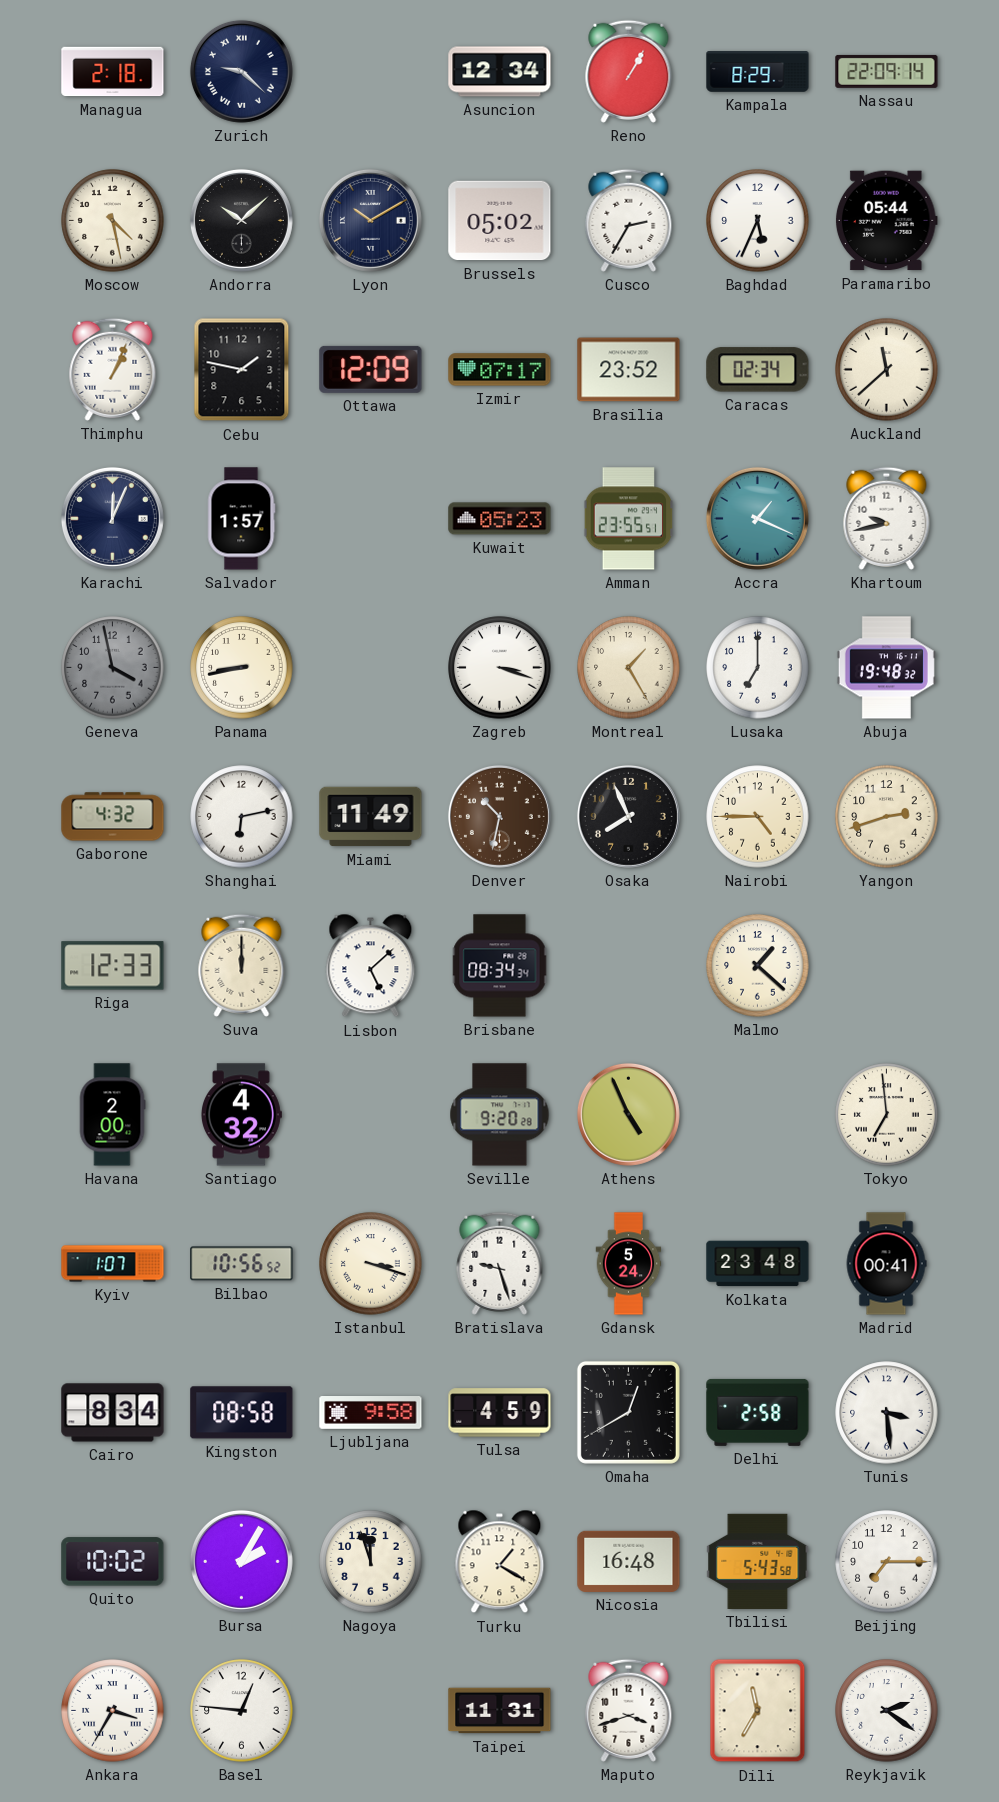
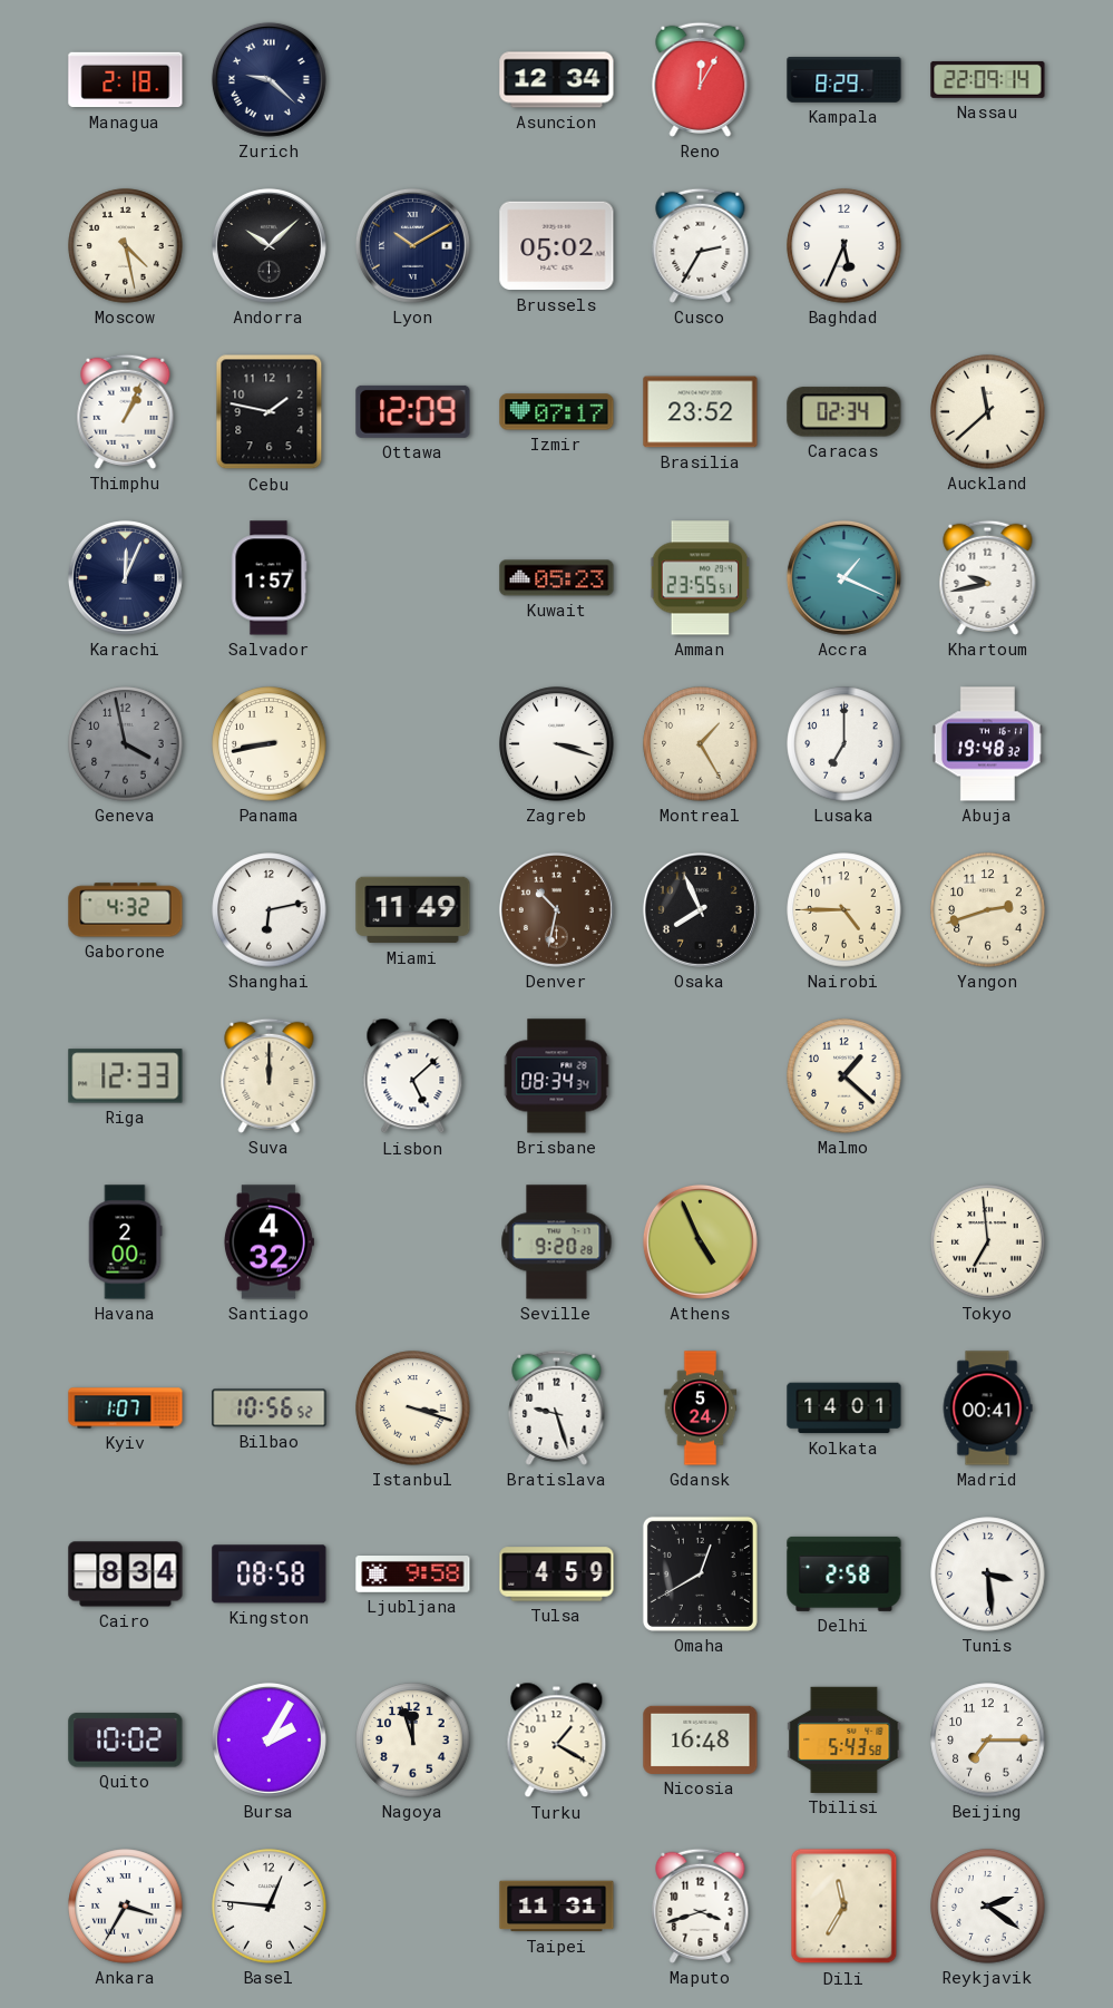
Reno: 1:05 -> 12:05
Paramaribo: 05:44 -> none
Kolkata: 23:48 -> 14:01
